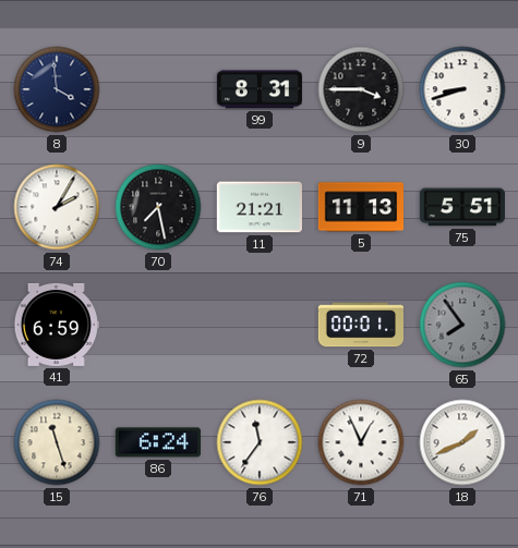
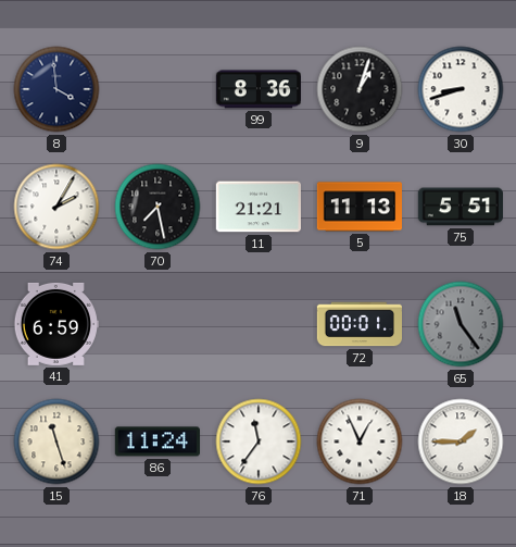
99: 8:31 -> 8:36
9: 3:45 -> 1:03
65: 7:54 -> 11:24
86: 6:24 -> 11:24
18: 1:41 -> 1:45
